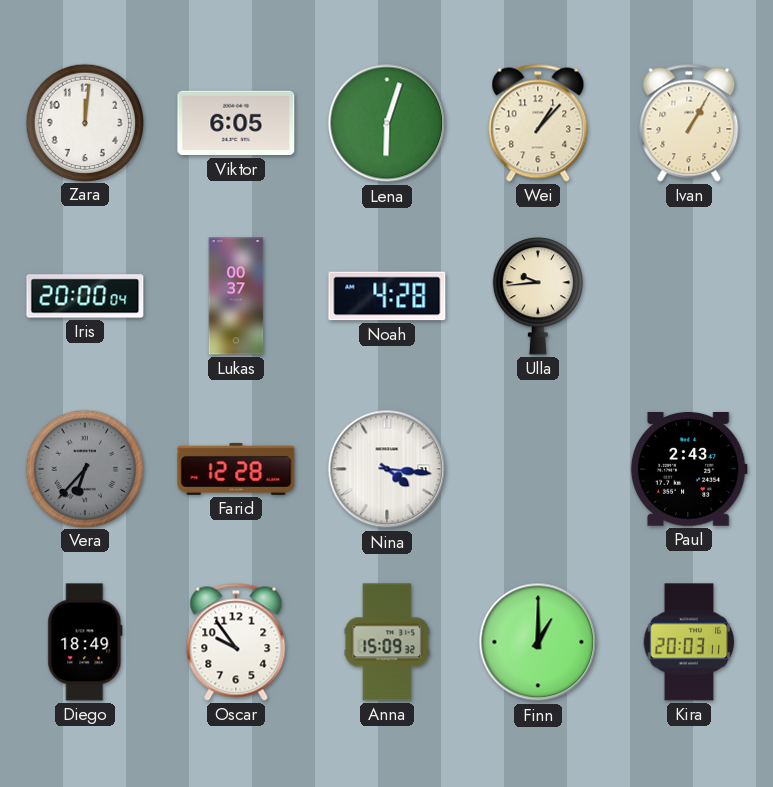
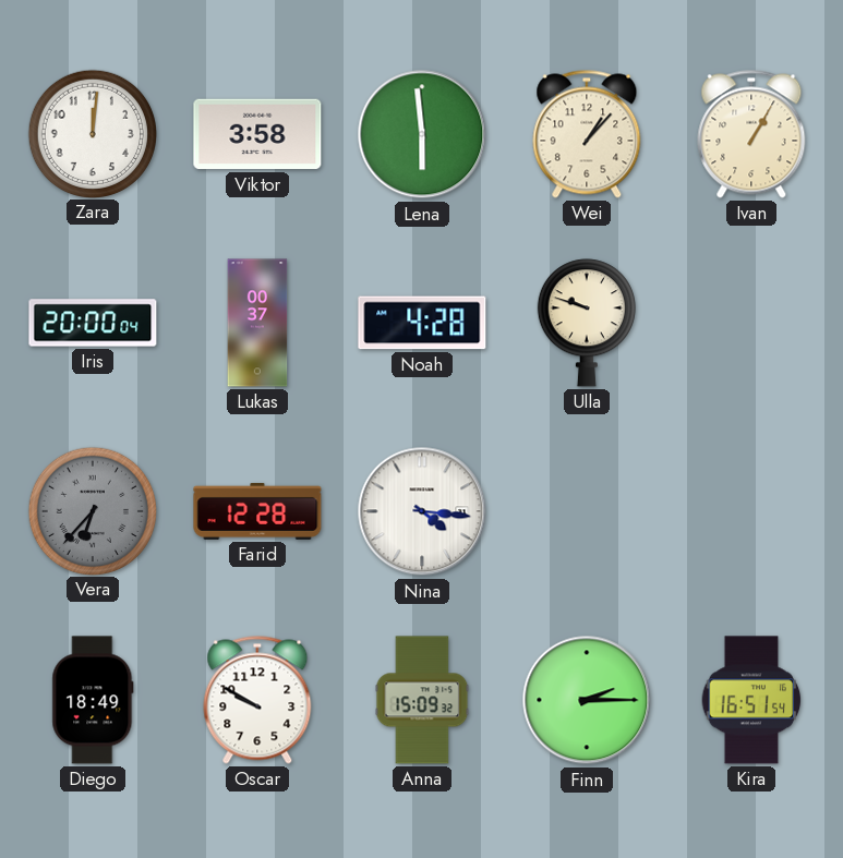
Viktor: 6:05 -> 3:58
Lena: 6:03 -> 5:59
Ulla: 9:44 -> 9:48
Paul: 2:43 -> none
Oscar: 9:54 -> 9:50
Finn: 1:00 -> 2:15
Kira: 20:03 -> 16:51
